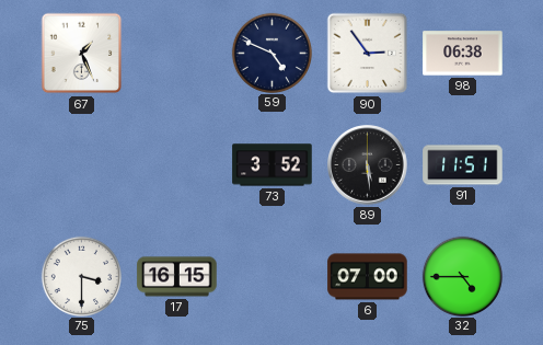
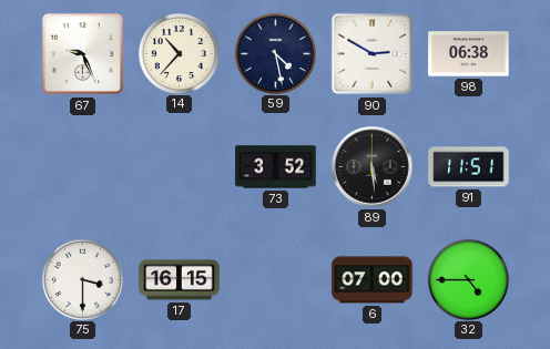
67: 1:26 -> 9:26
14: none -> 10:37
59: 4:49 -> 4:28
90: 2:54 -> 2:50
